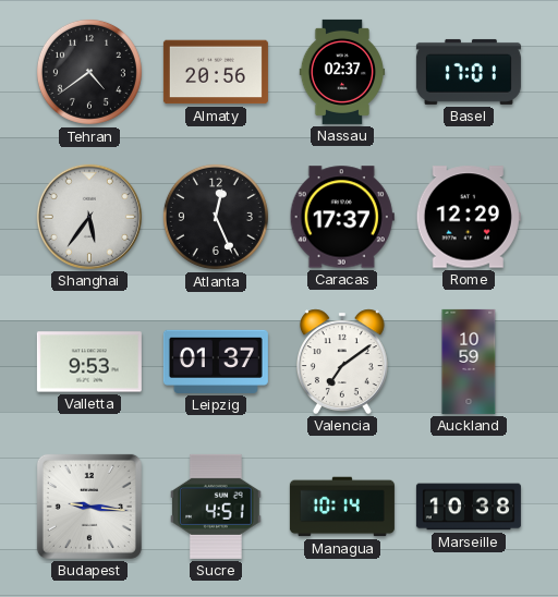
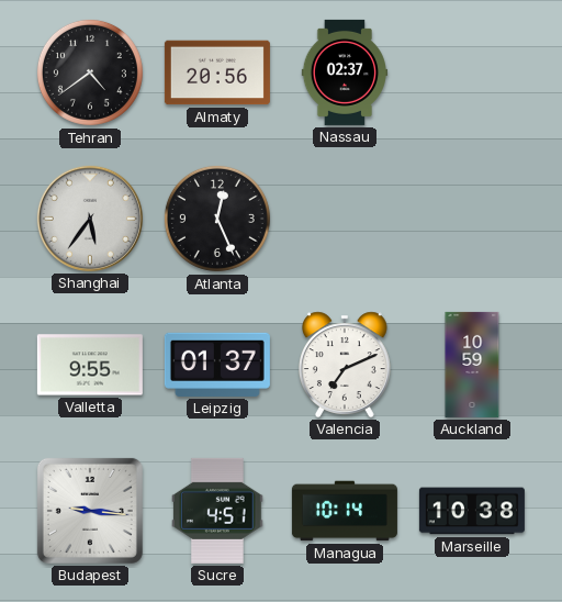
Basel: 17:01 -> none
Caracas: 17:37 -> none
Rome: 12:29 -> none
Valletta: 9:53 -> 9:55
Valencia: 7:09 -> 7:11
